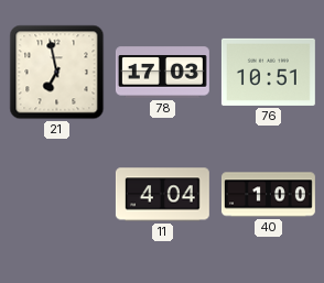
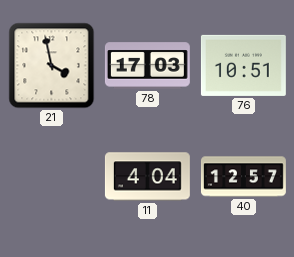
21: 6:58 -> 3:58
40: 1:00 -> 12:57
